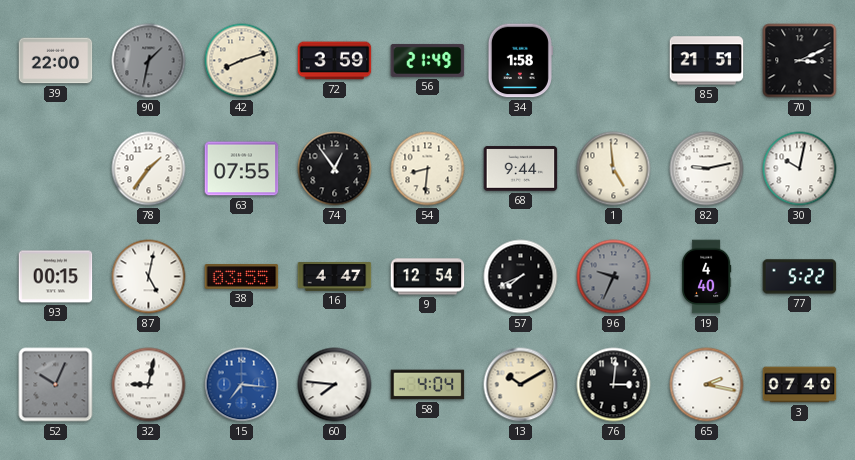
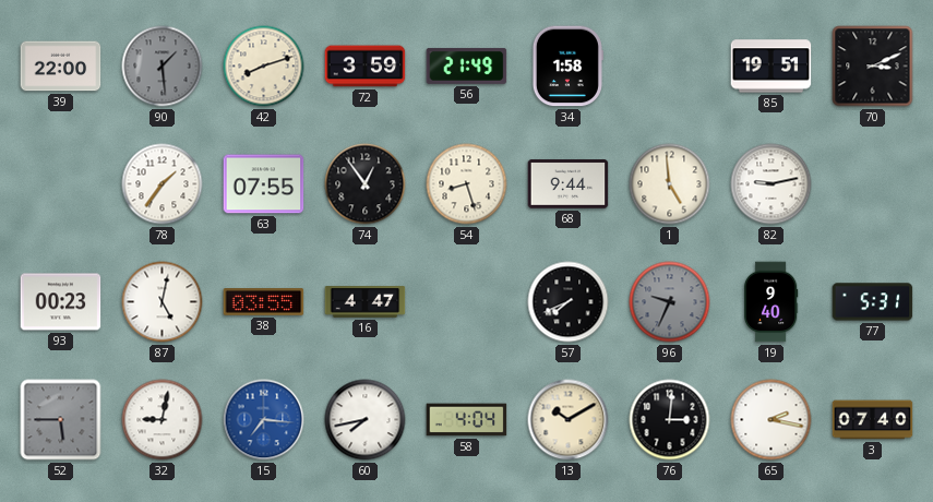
90: 1:32 -> 1:29
85: 21:51 -> 19:51
54: 8:31 -> 8:27
30: 10:02 -> none
93: 00:15 -> 00:23
9: 12:54 -> none
19: 4:40 -> 9:40
77: 5:22 -> 5:31
52: 10:04 -> 5:45
60: 7:46 -> 7:43
